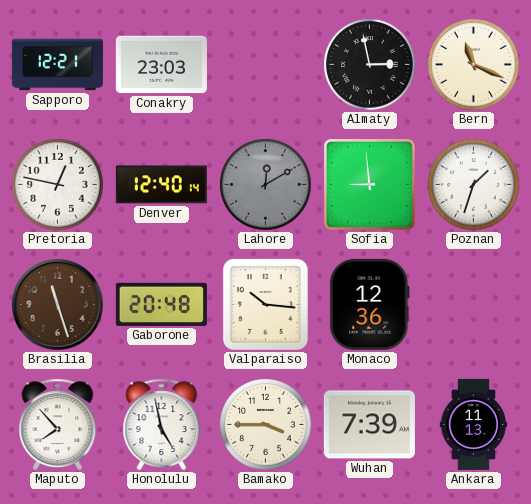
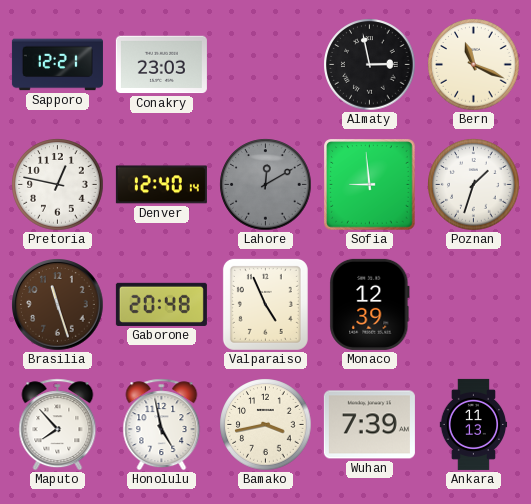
Valparaiso: 10:16 -> 4:56
Monaco: 12:36 -> 12:39
Bamako: 3:45 -> 3:43
